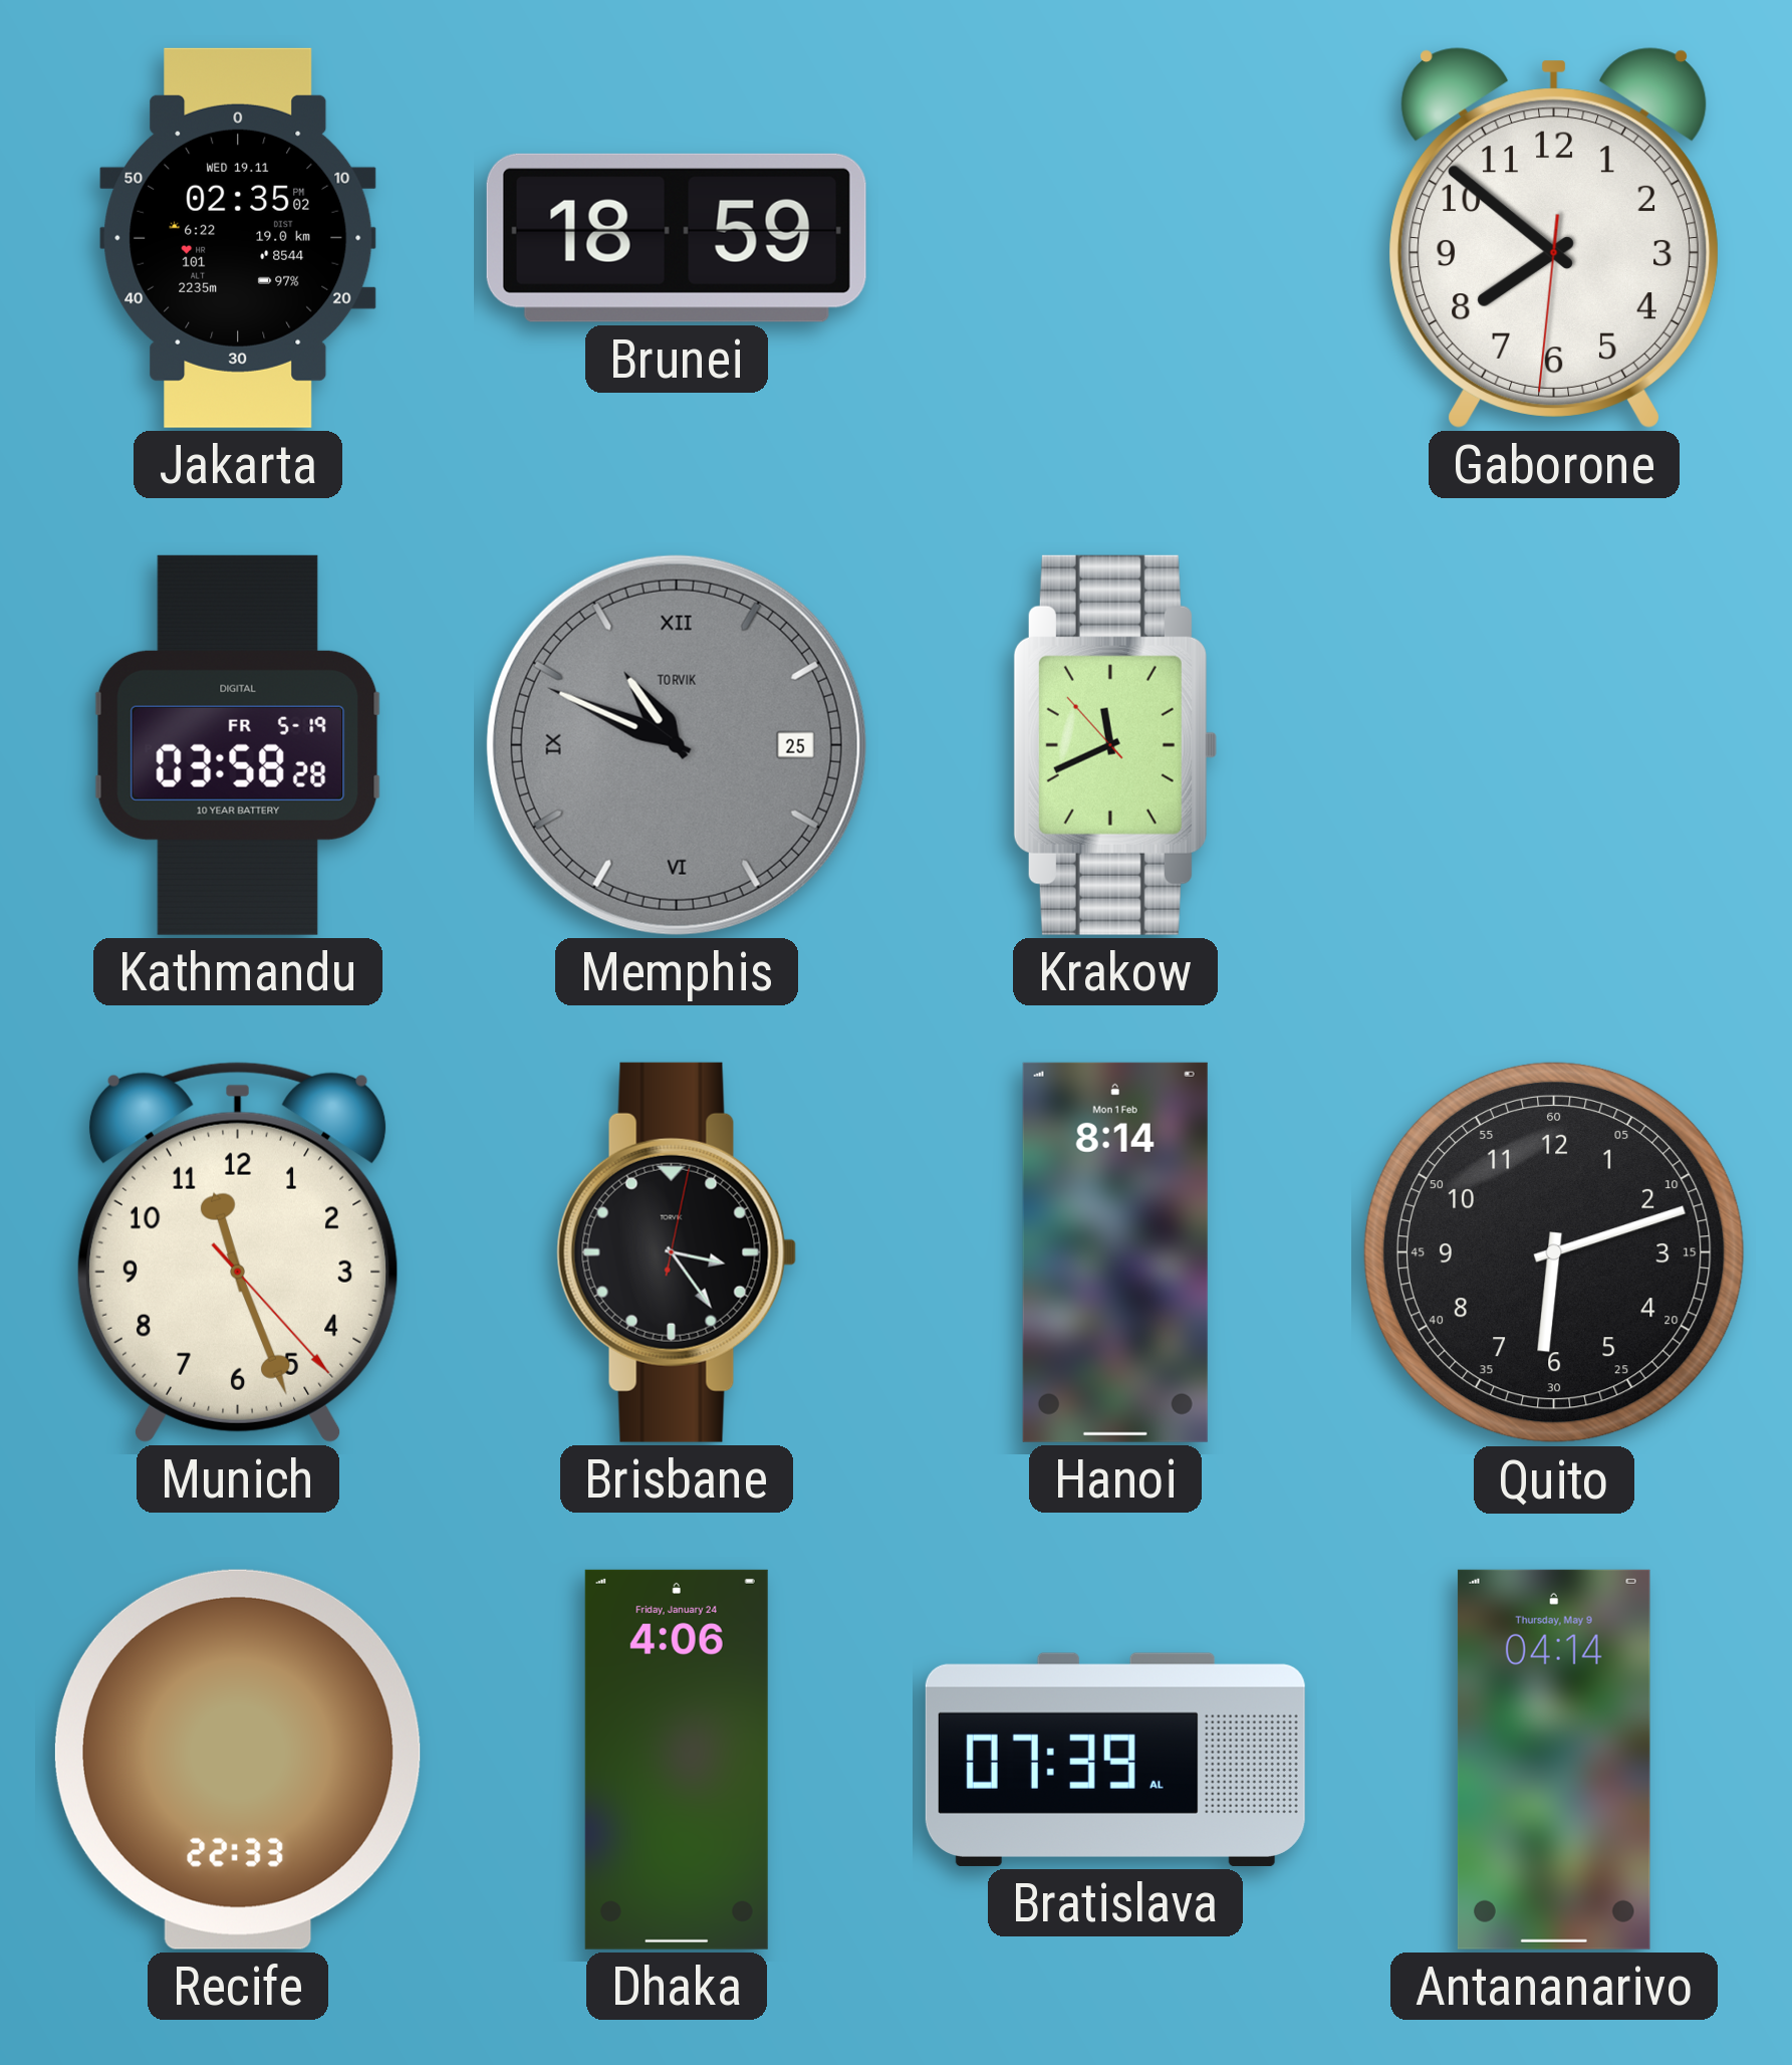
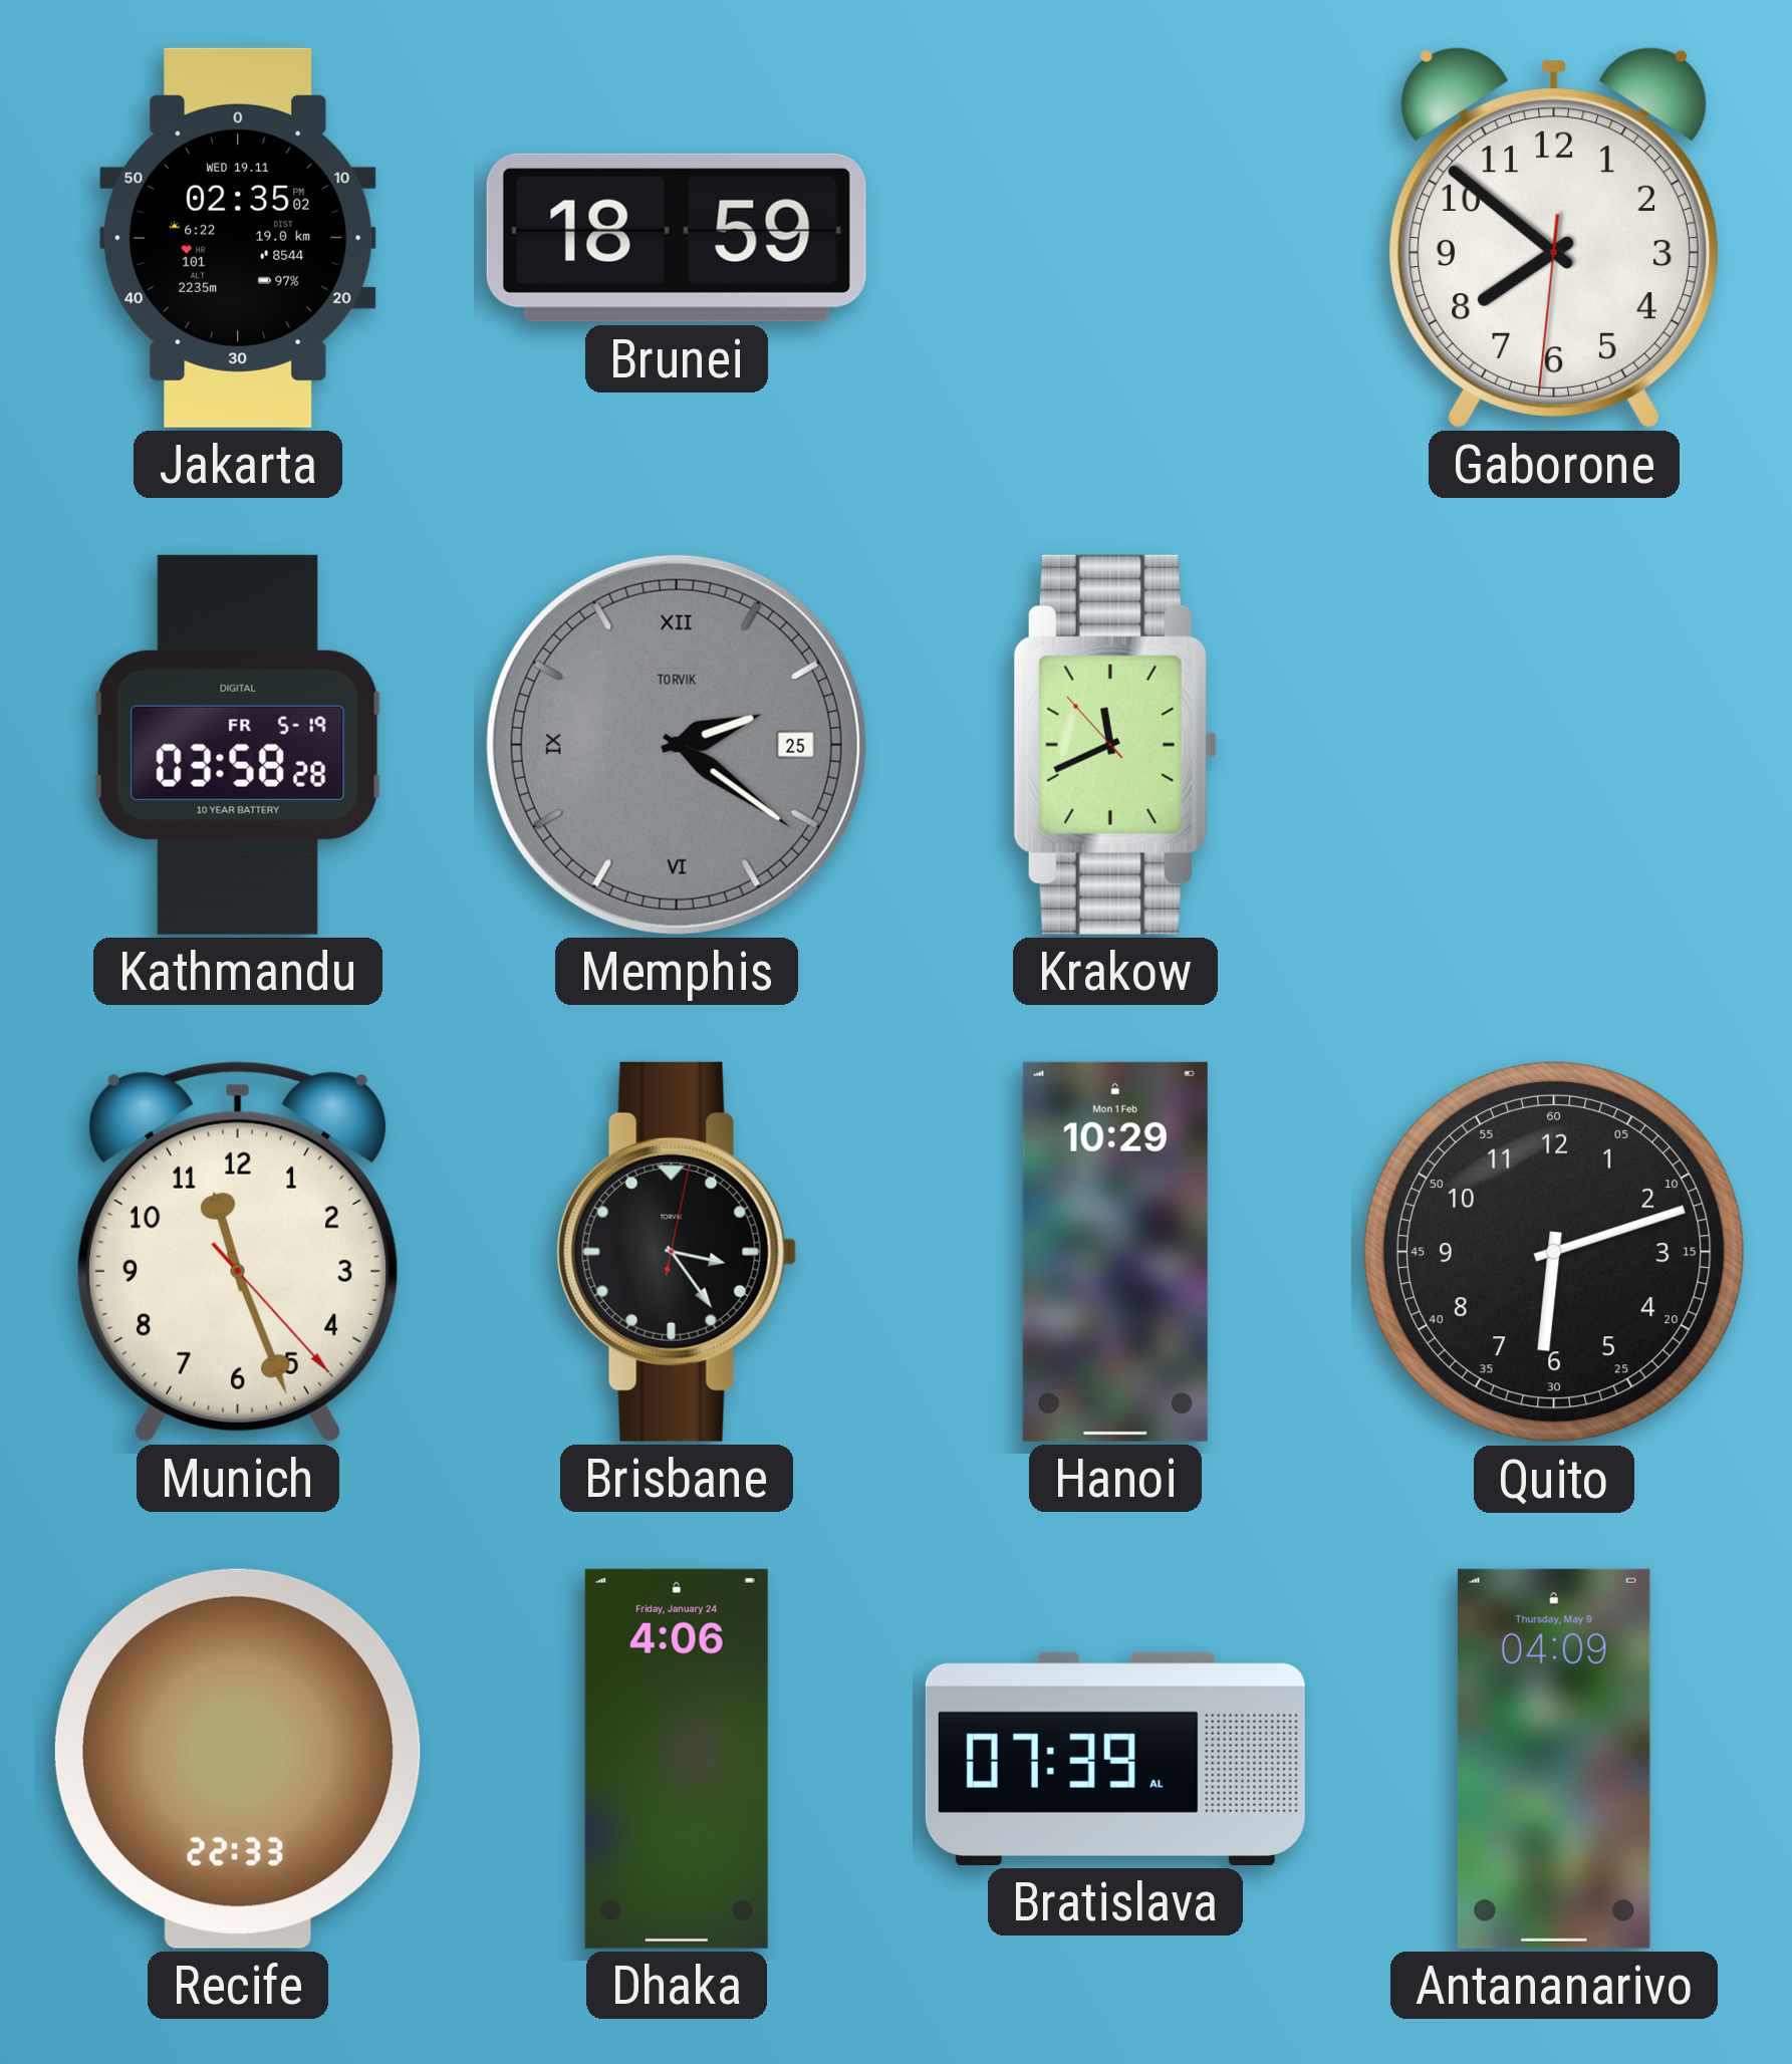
Memphis: 10:49 -> 2:21
Hanoi: 8:14 -> 10:29
Antananarivo: 04:14 -> 04:09
